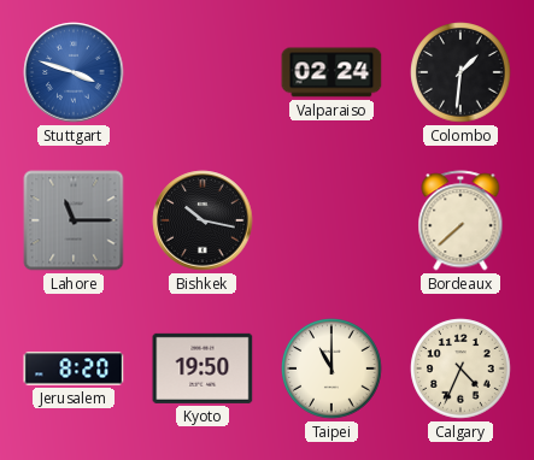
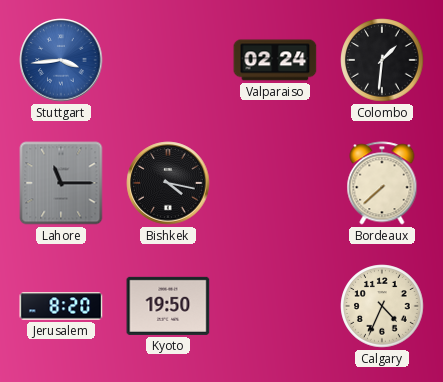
Stuttgart: 3:48 -> 3:44
Bishkek: 10:17 -> 4:17
Taipei: 11:00 -> none
